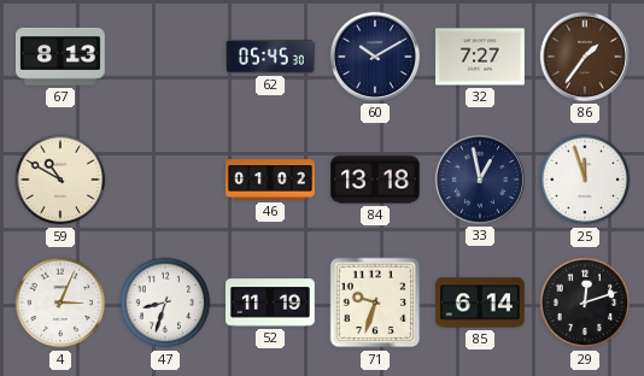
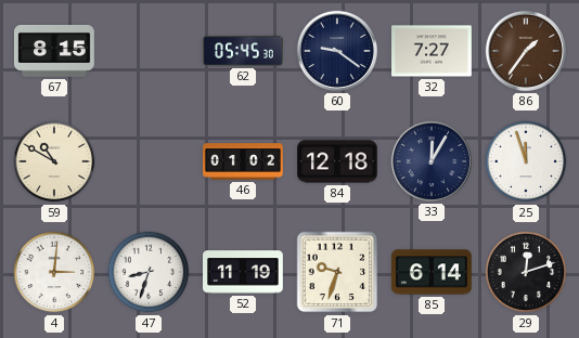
67: 8:13 -> 8:15
60: 10:10 -> 9:21
84: 13:18 -> 12:18
33: 12:58 -> 12:05
4: 3:04 -> 3:01
